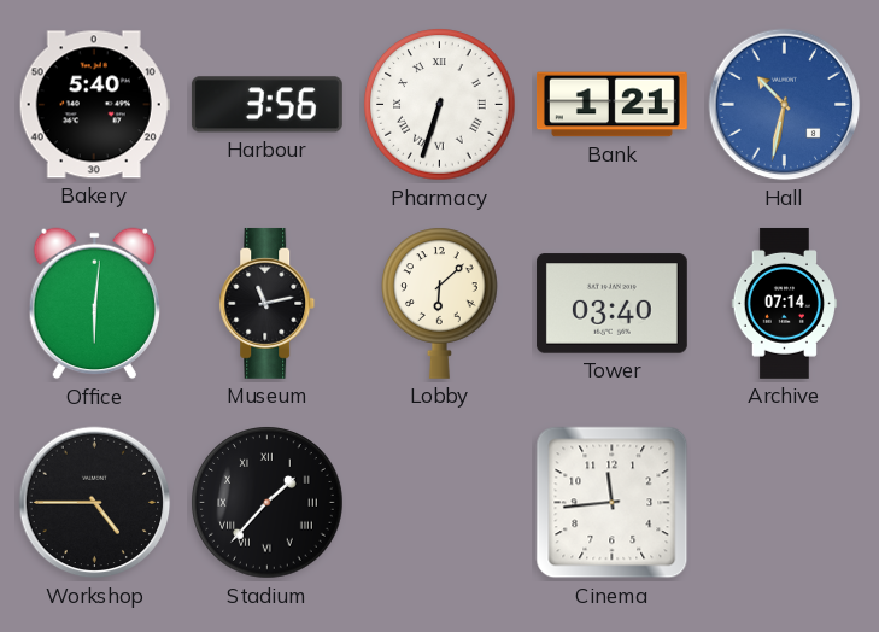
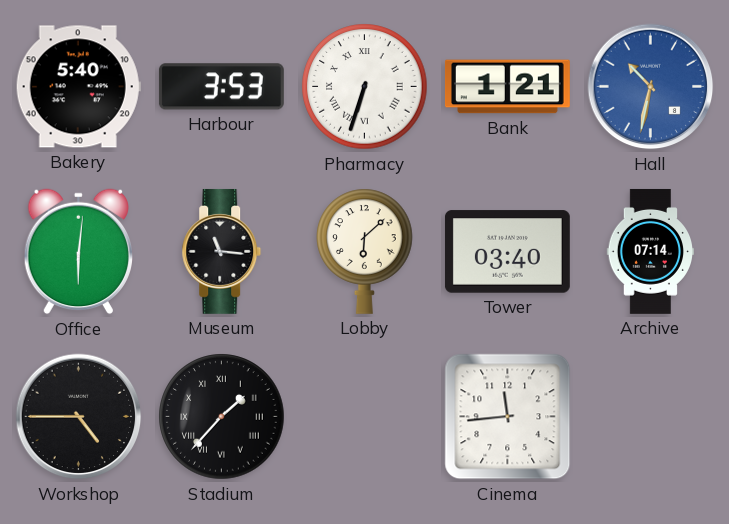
Harbour: 3:56 -> 3:53
Museum: 11:13 -> 11:16
